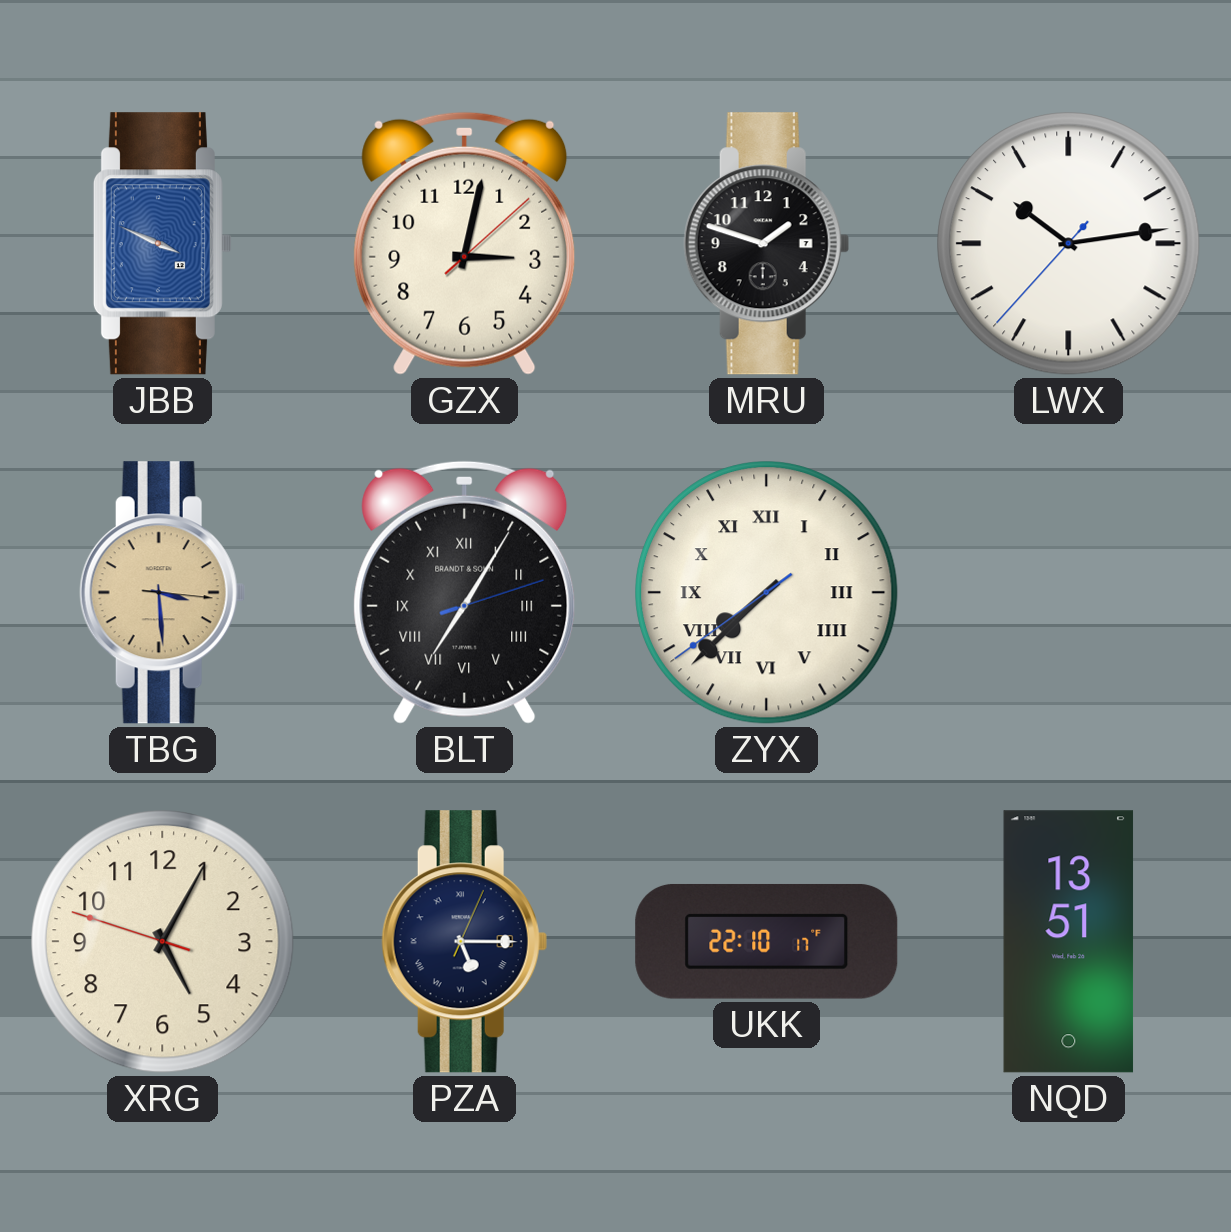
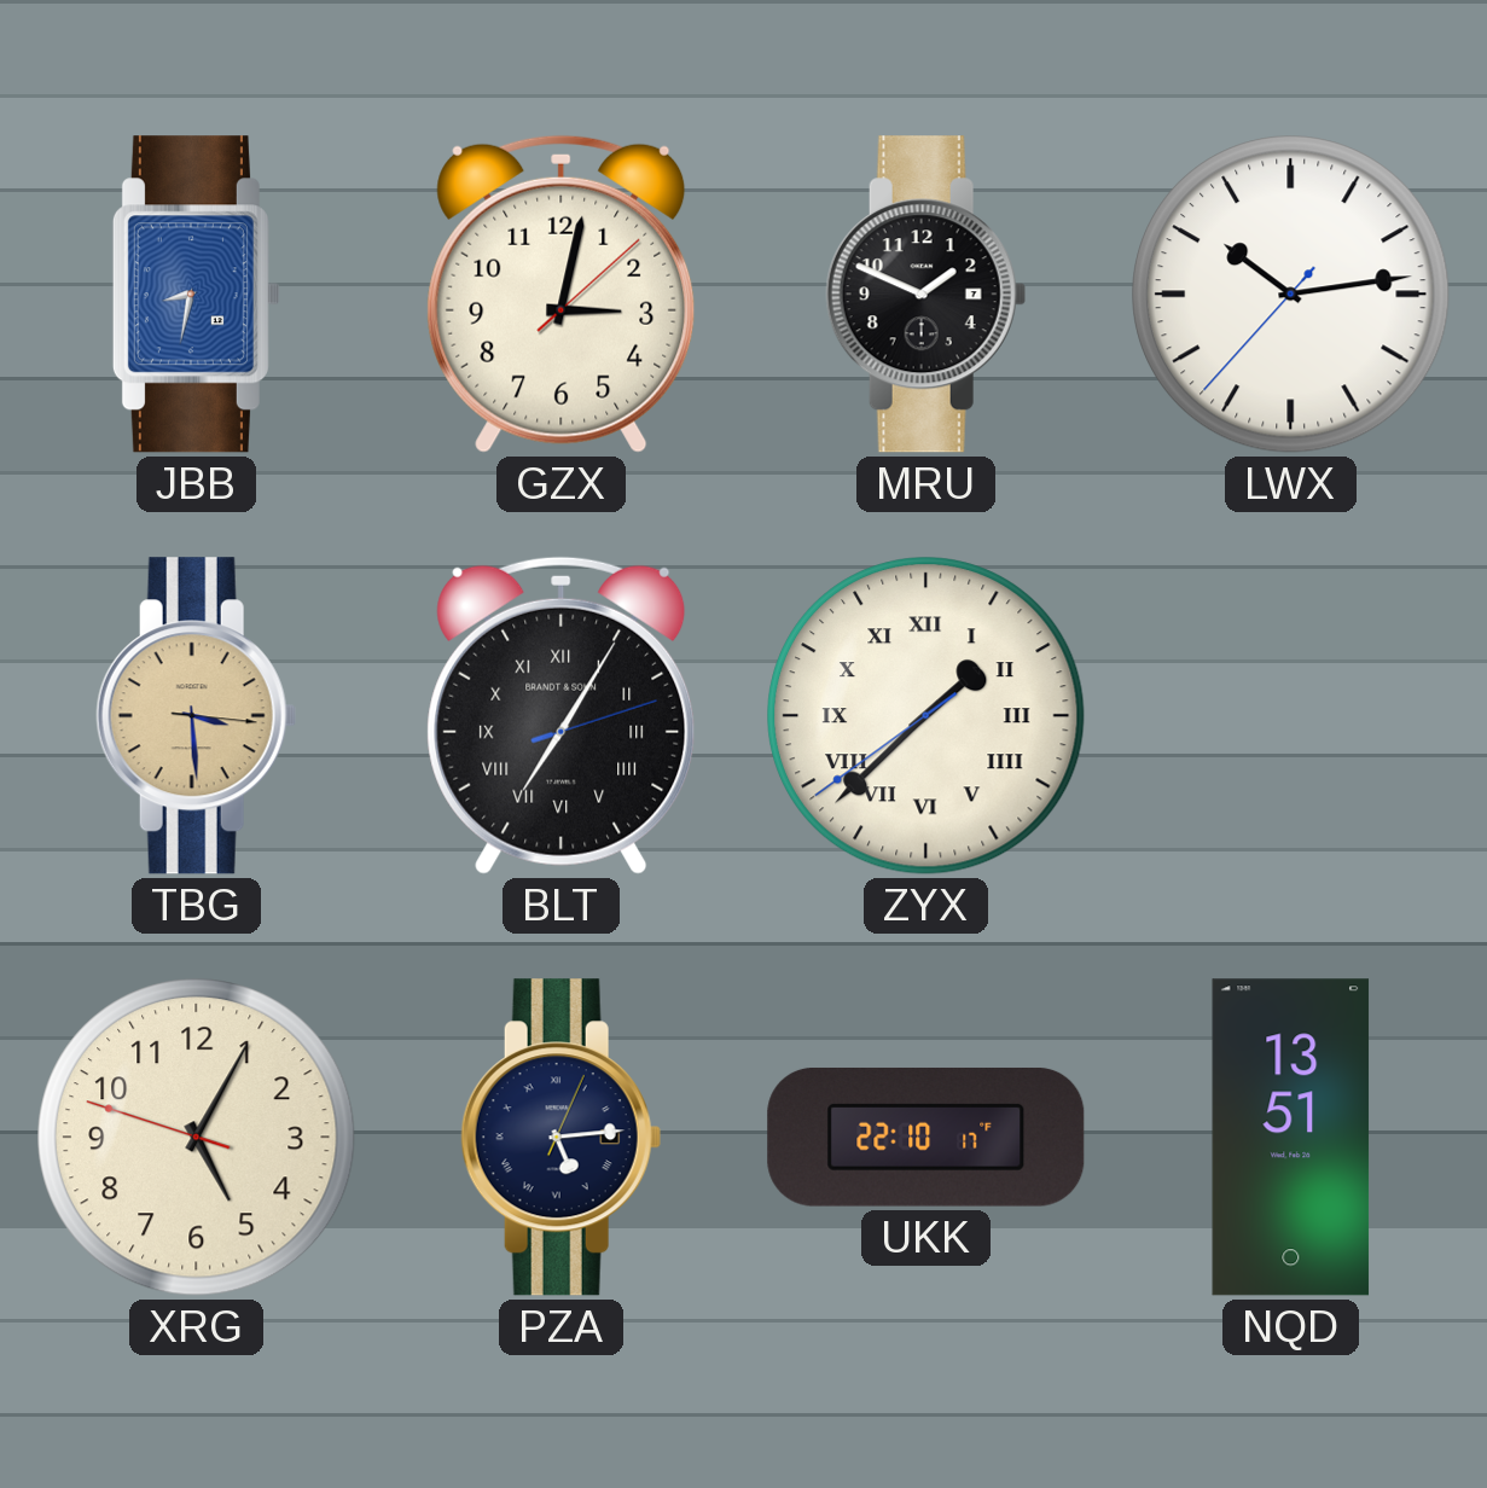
JBB: 3:49 -> 8:32
MRU: 1:48 -> 1:49
ZYX: 7:37 -> 1:37
PZA: 5:15 -> 5:14
